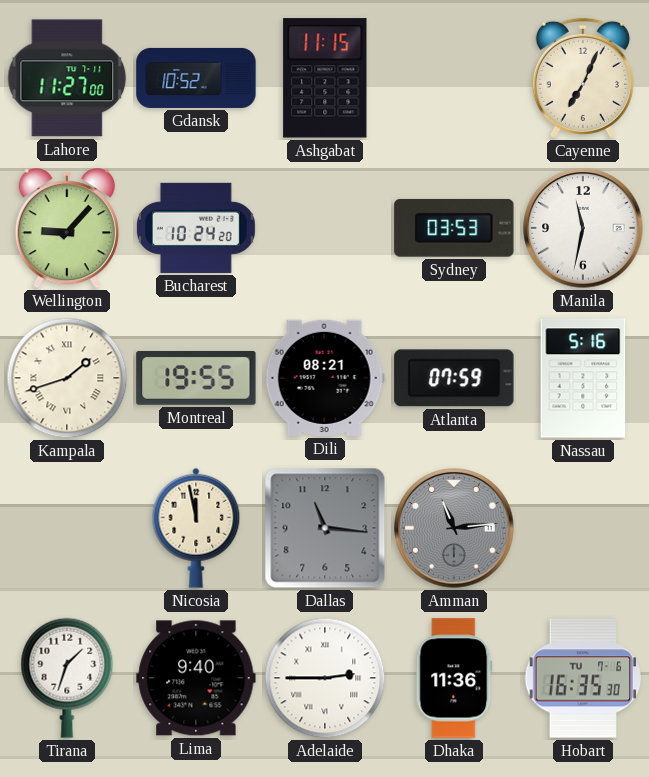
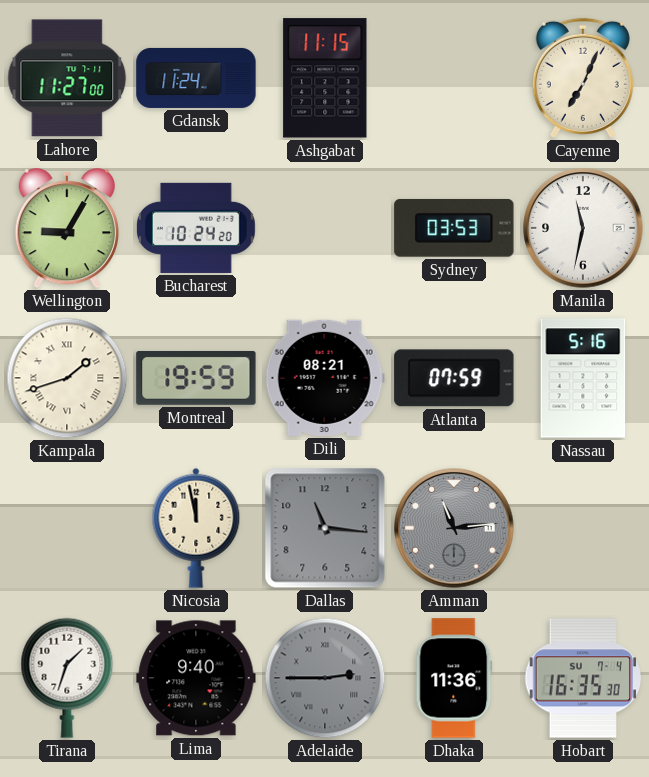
Gdansk: 10:52 -> 11:24
Wellington: 9:07 -> 9:05
Montreal: 19:55 -> 19:59
Adelaide dial: white -> grey
Hobart date: TU 7-6 -> SU 7-4
